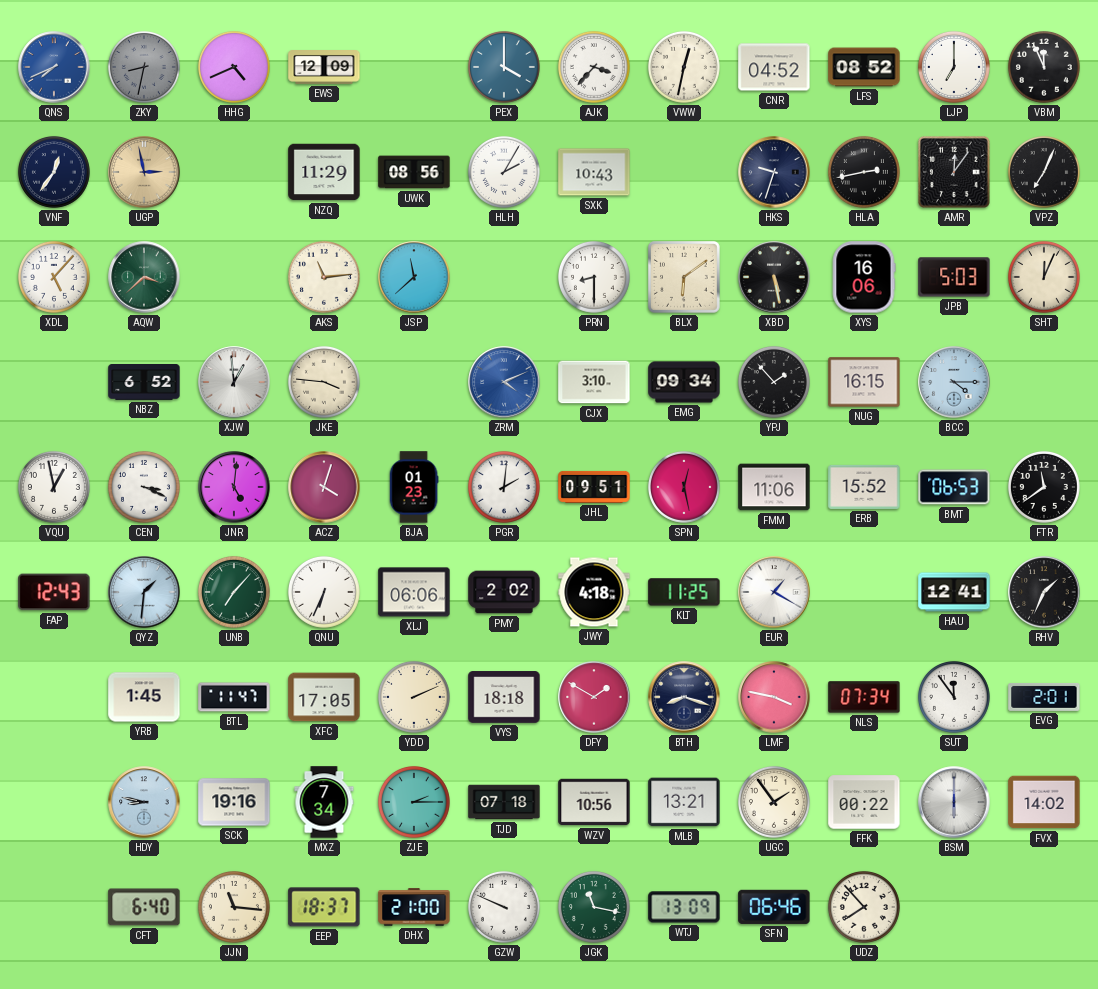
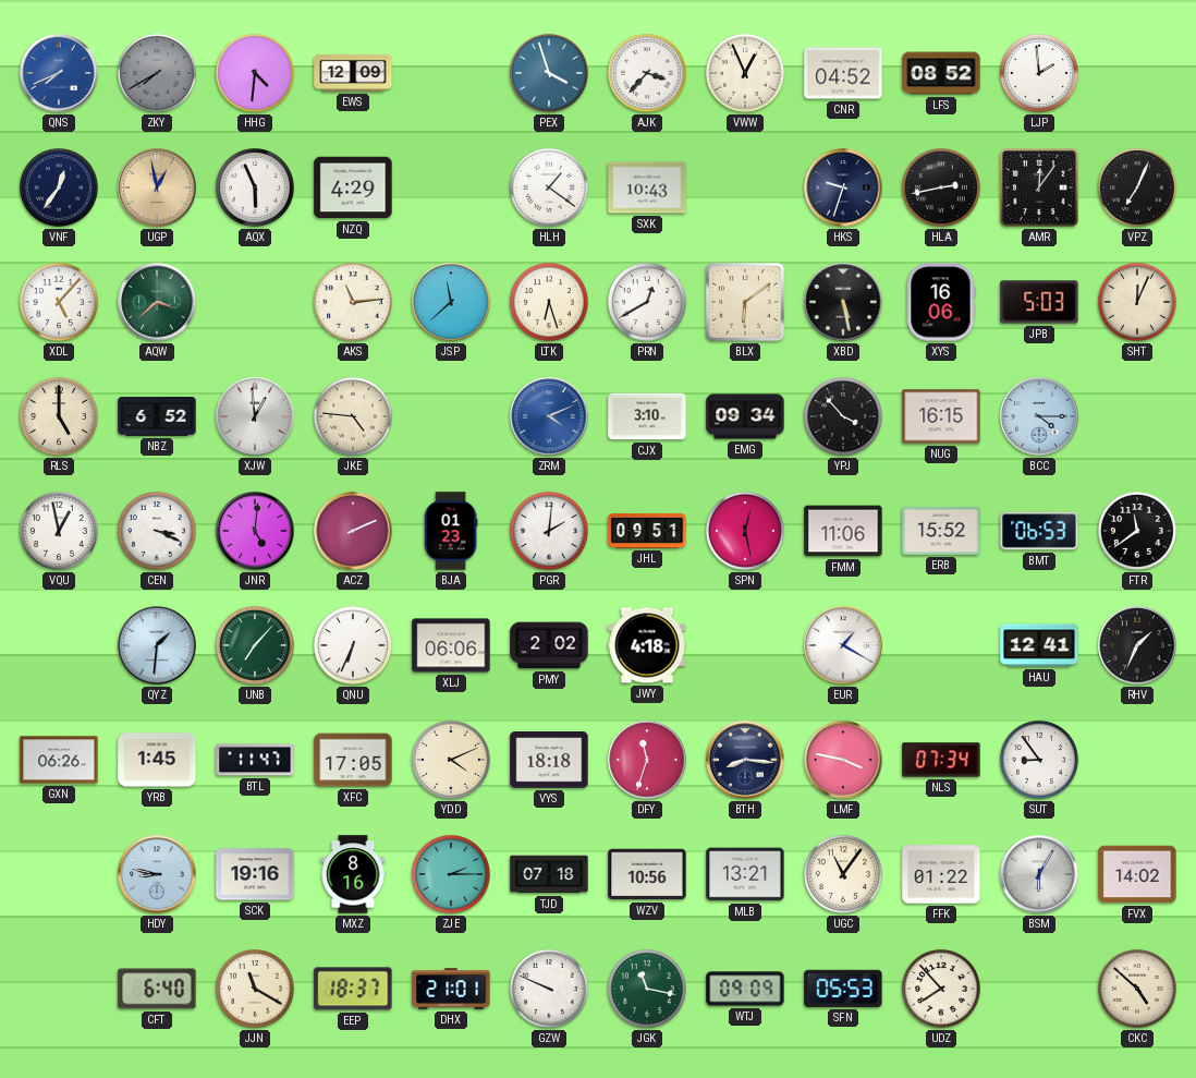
ZKY: 8:32 -> 7:40
HHG: 4:41 -> 4:31
PEX: 4:00 -> 3:57
VWW: 12:32 -> 12:56
LJP: 7:00 -> 1:59
VBM: 11:56 -> none
UGP: 2:58 -> 12:58
AQX: none -> 5:56
NZQ: 11:29 -> 4:29
UWK: 08:56 -> none
HLH: 2:05 -> 1:21
LTK: none -> 6:27
PRN: 8:30 -> 12:40
RLS: none -> 5:00
JKE: 3:46 -> 4:46
YPJ: 1:53 -> 3:53
ACZ: 4:03 -> 2:11
FAP: 12:43 -> none
KLT: 11:25 -> none
GXN: none -> 06:26
YDD: 2:11 -> 4:11
DFY: 1:50 -> 11:33
BTH: 8:18 -> 8:16
SUT: 11:54 -> 8:54
EVG: 2:01 -> none
MXZ: 7:34 -> 8:16
UGC: 1:54 -> 11:06
FFK: 00:22 -> 01:22
BSM: 6:00 -> 6:05
JJN: 11:16 -> 11:20
DHX: 21:00 -> 21:01
WTJ: 13:09 -> 09:09
SFN: 06:46 -> 05:53
CKC: none -> 4:52
